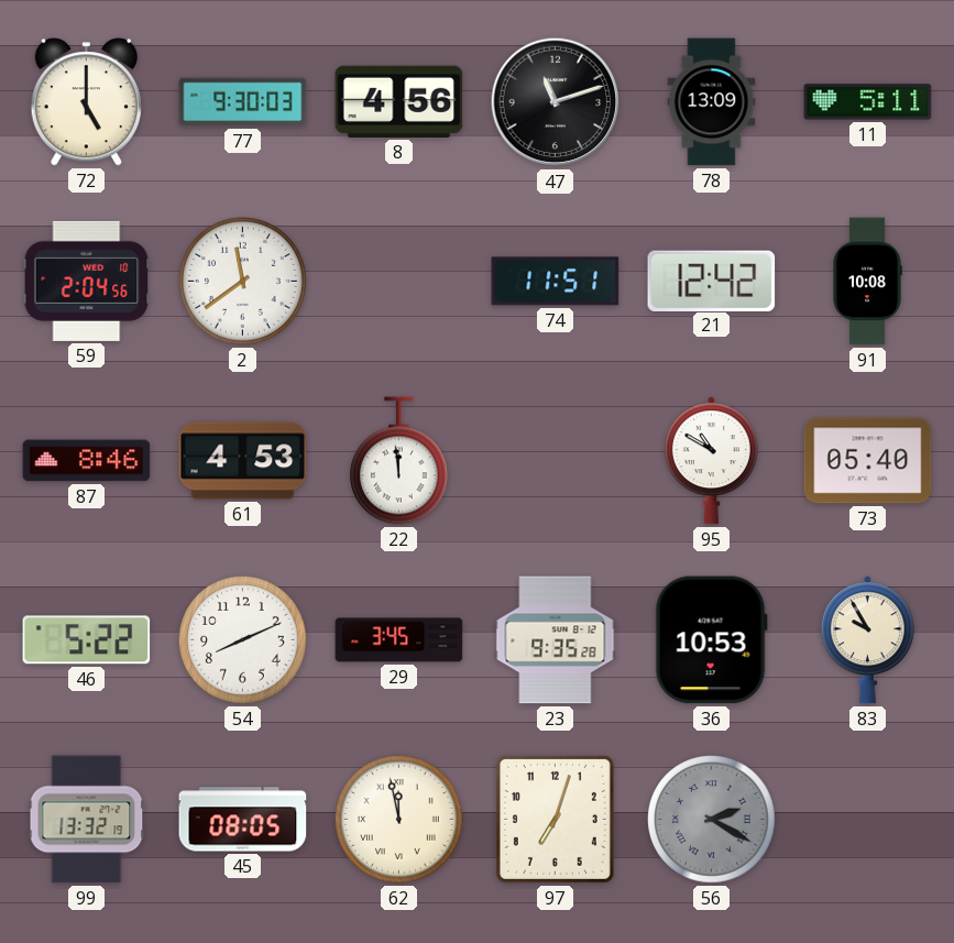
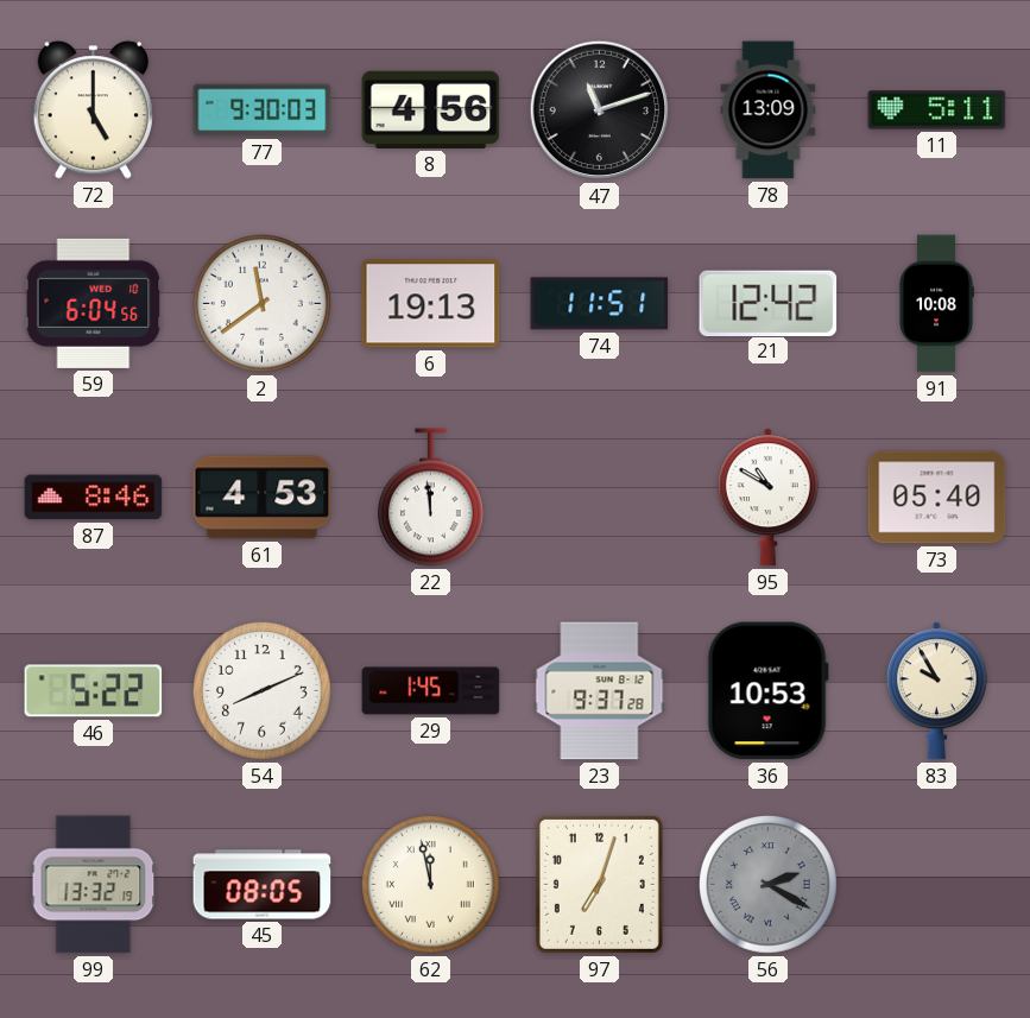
59: 2:04 -> 6:04
6: none -> 19:13
29: 3:45 -> 1:45
23: 9:35 -> 9:37
